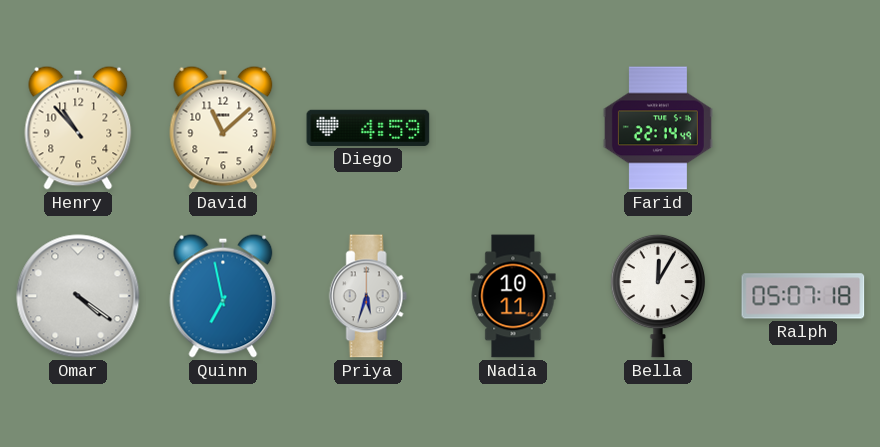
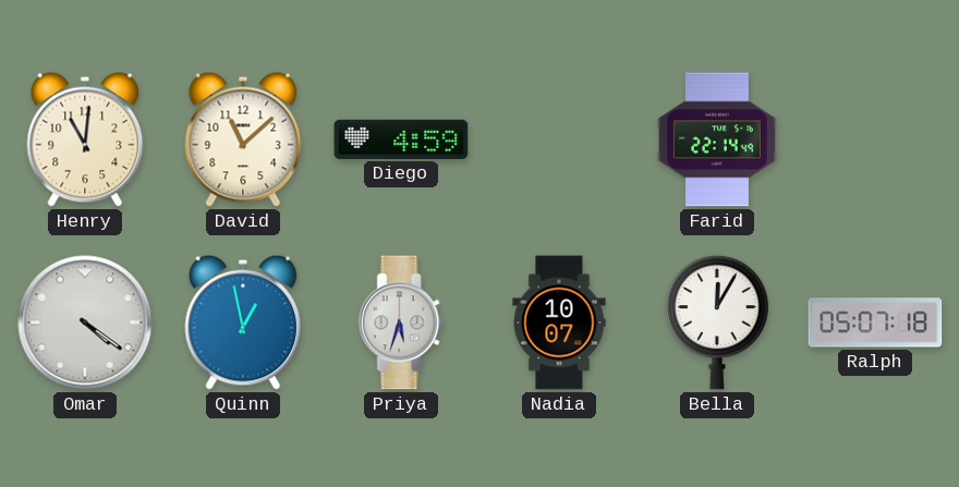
Henry: 10:53 -> 11:01
Quinn: 6:58 -> 12:58
Nadia: 10:11 -> 10:07
